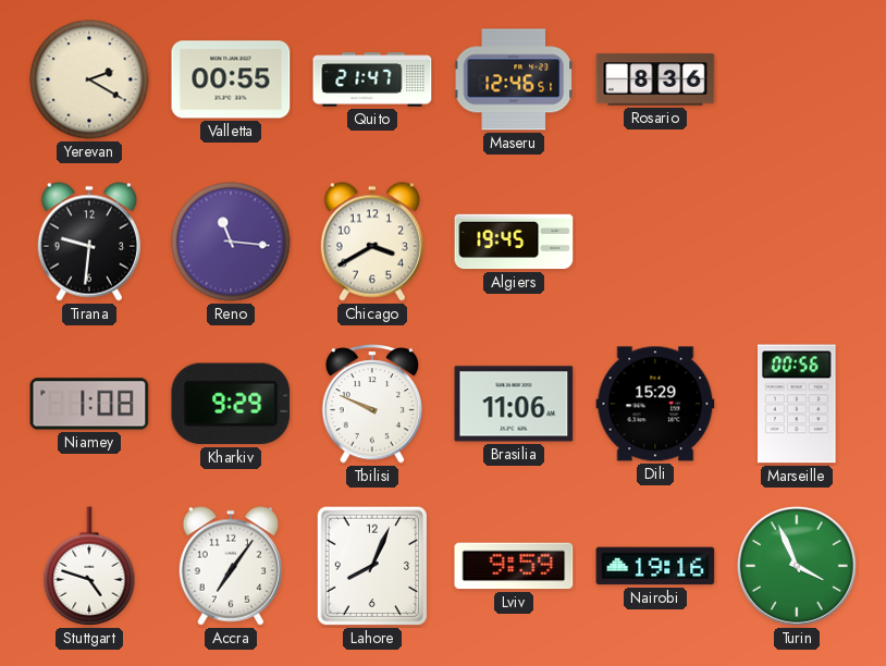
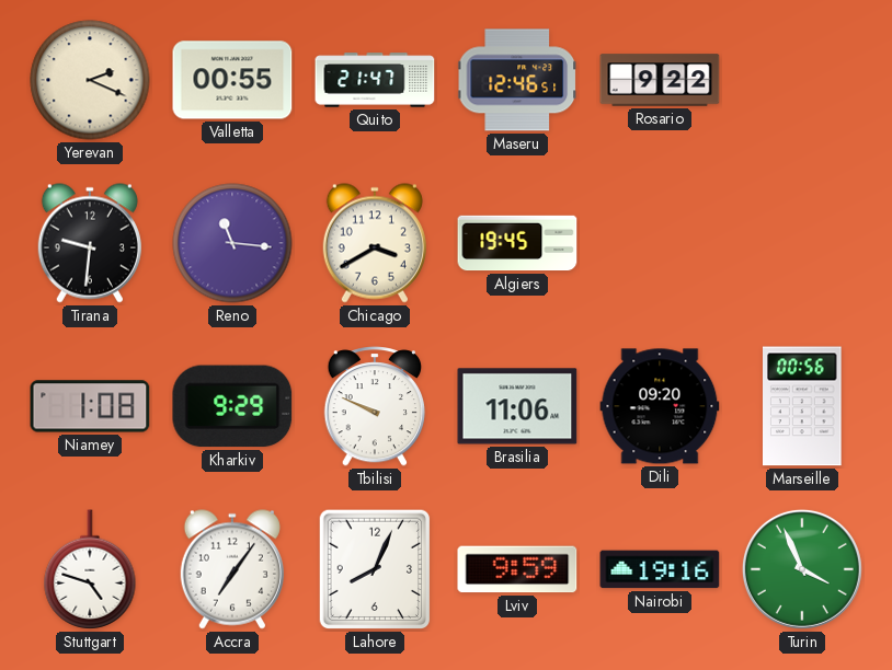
Yerevan: 2:20 -> 2:19
Rosario: 8:36 -> 9:22
Dili: 15:29 -> 09:20
